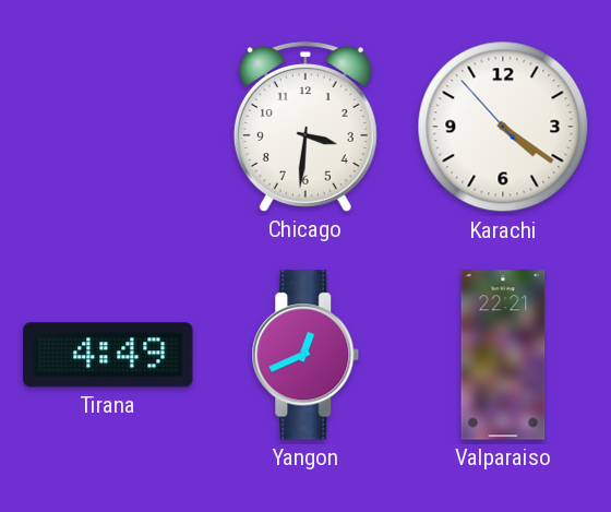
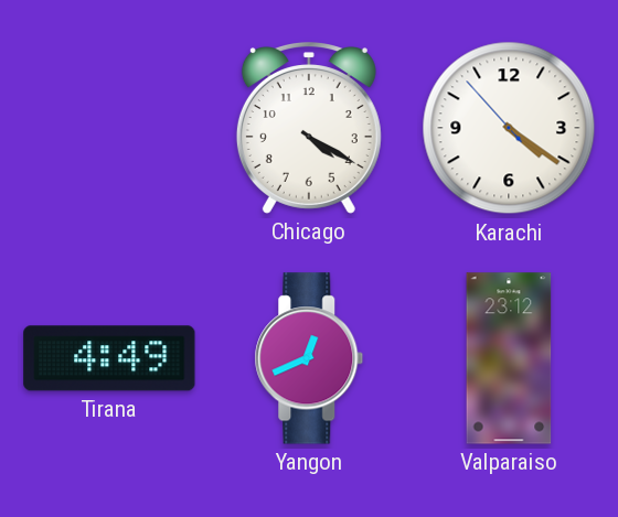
Chicago: 3:31 -> 4:20
Valparaiso: 22:21 -> 23:12
